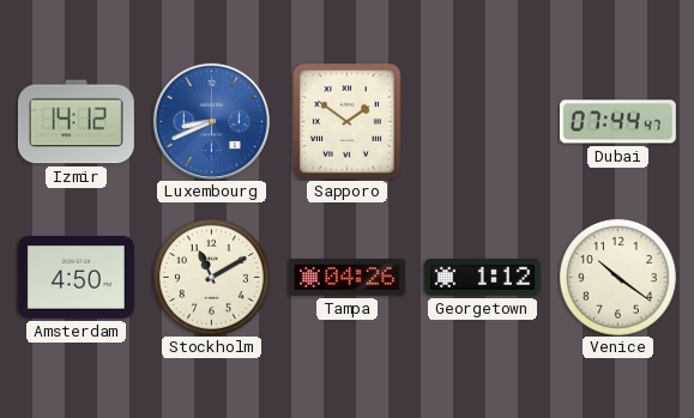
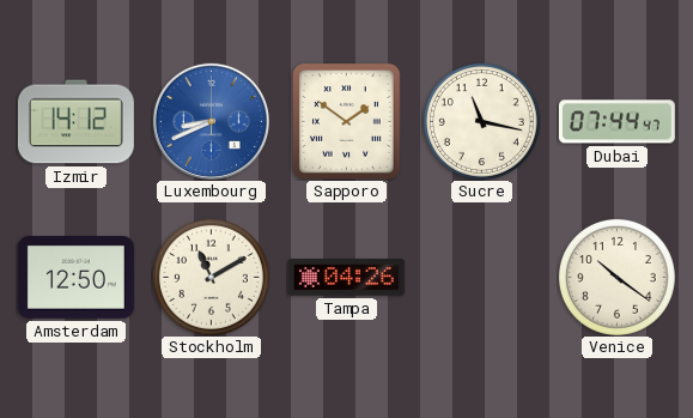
Sucre: none -> 11:17
Amsterdam: 4:50 -> 12:50
Georgetown: 1:12 -> none
